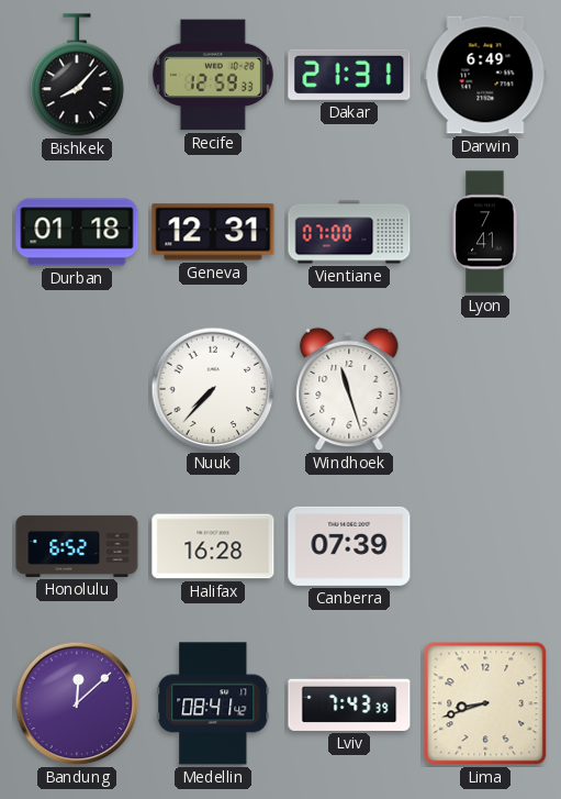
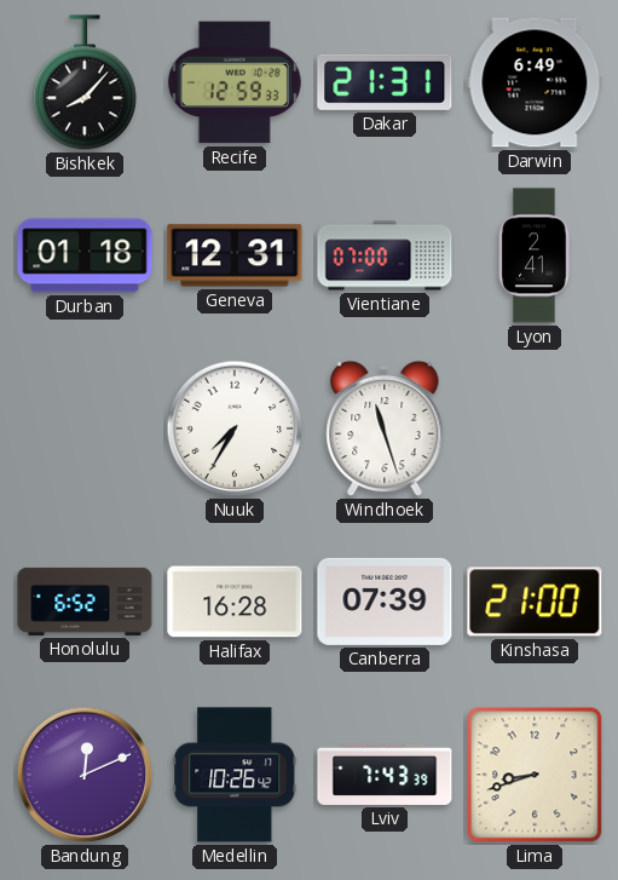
Lyon: 7:41 -> 2:41
Nuuk: 7:37 -> 7:35
Kinshasa: none -> 21:00
Bandung: 12:08 -> 12:11
Medellin: 08:41 -> 10:26
